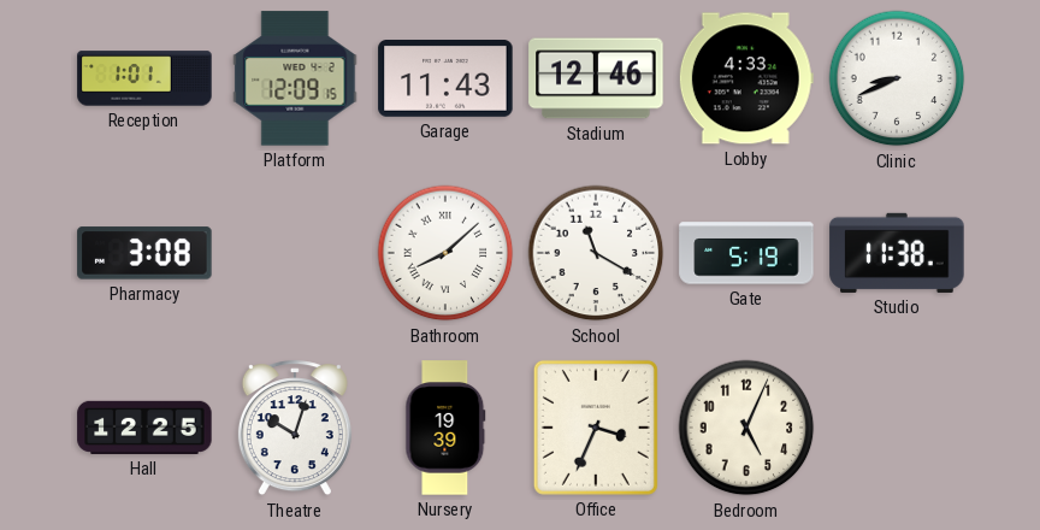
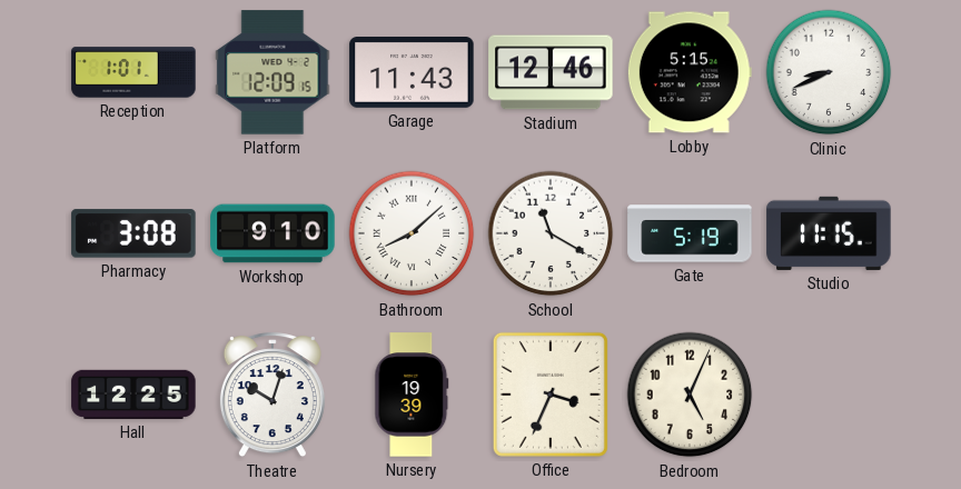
Lobby: 4:33 -> 5:15
Workshop: none -> 9:10
Studio: 11:38 -> 11:15
